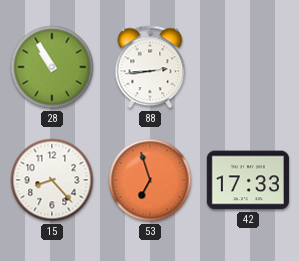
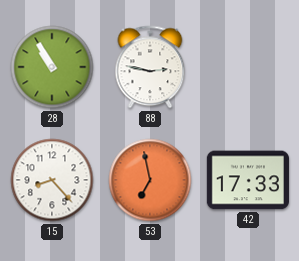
88: 2:44 -> 2:47
53: 6:57 -> 6:58
